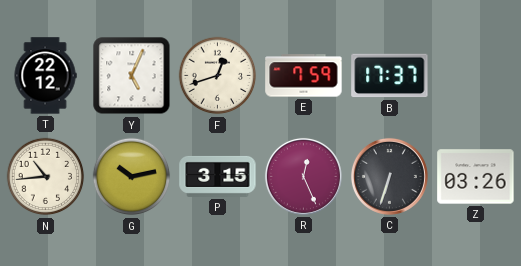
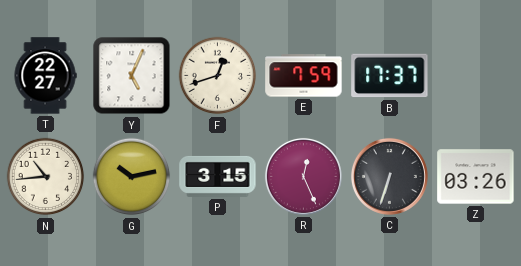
T: 22:12 -> 22:27
